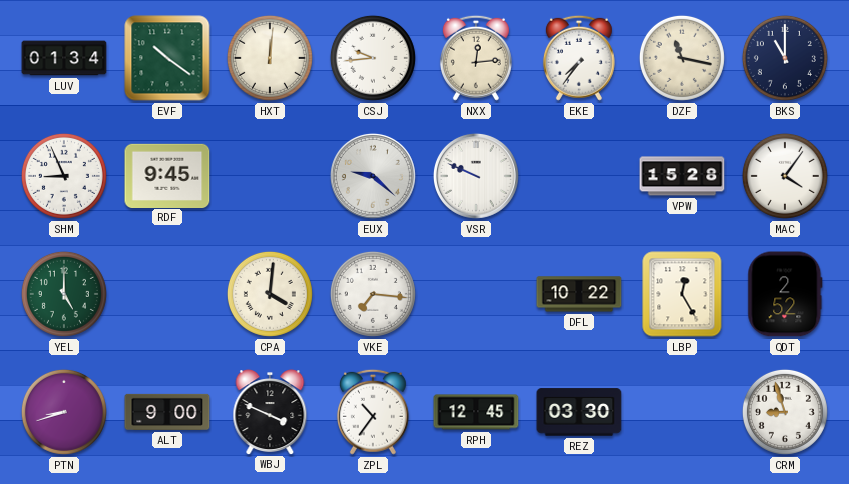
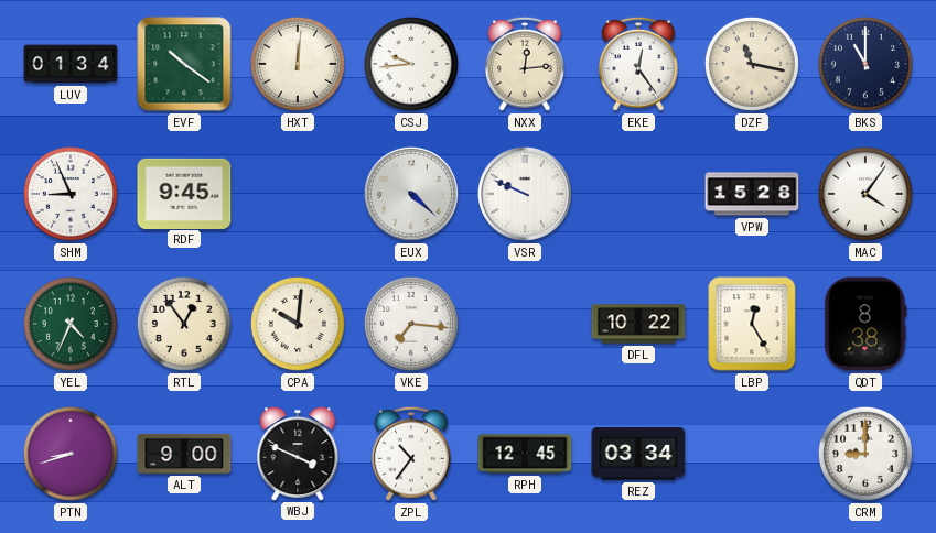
EKE: 7:36 -> 12:24
EUX: 9:22 -> 4:22
YEL: 5:00 -> 4:34
RTL: none -> 12:54
CPA: 4:01 -> 10:01
QDT: 2:52 -> 8:38
REZ: 03:30 -> 03:34
CRM: 8:57 -> 9:00
